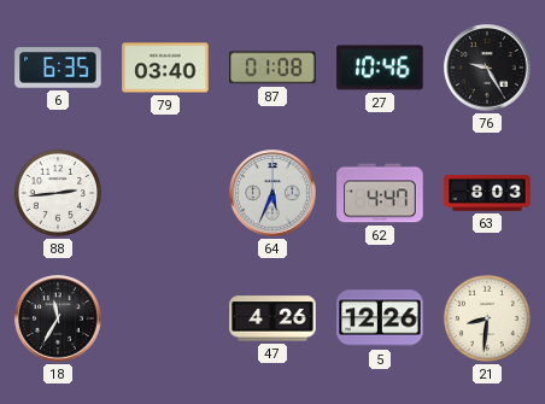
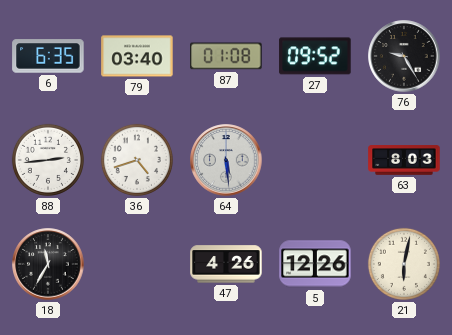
27: 10:46 -> 09:52
36: none -> 4:42
64: 5:34 -> 5:29
62: 4:47 -> none
21: 8:31 -> 6:02
